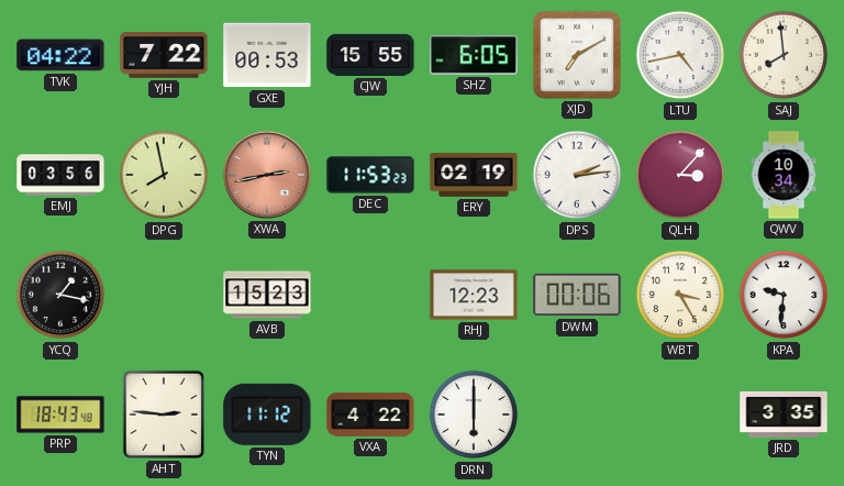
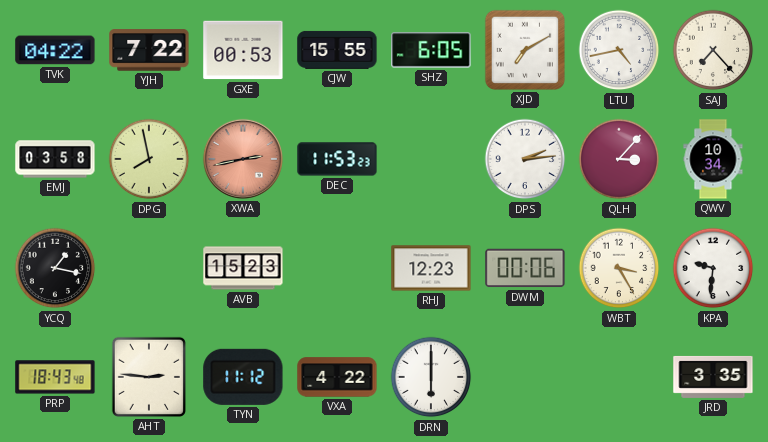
SAJ: 7:59 -> 7:23
EMJ: 03:56 -> 03:58
ERY: 02:19 -> none
